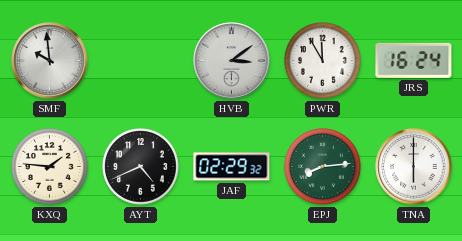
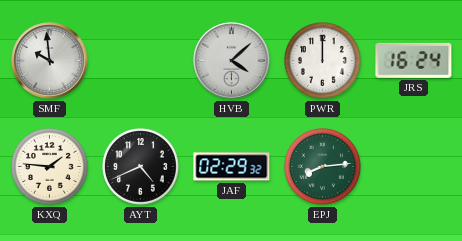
HVB: 3:09 -> 4:08
PWR: 11:55 -> 12:00
TNA: 6:00 -> none
